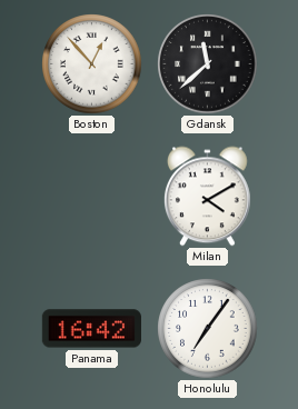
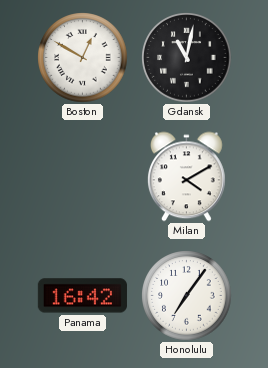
Boston: 12:53 -> 12:50
Gdansk: 11:38 -> 11:02
